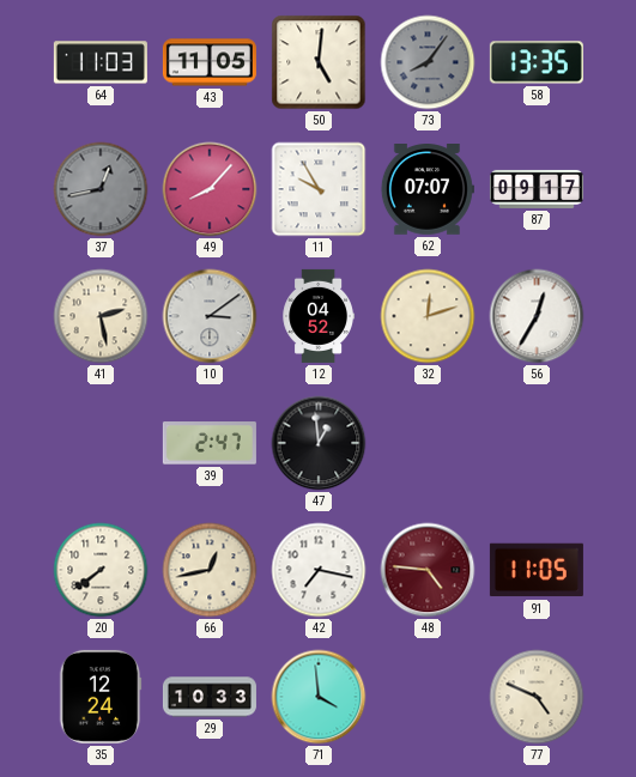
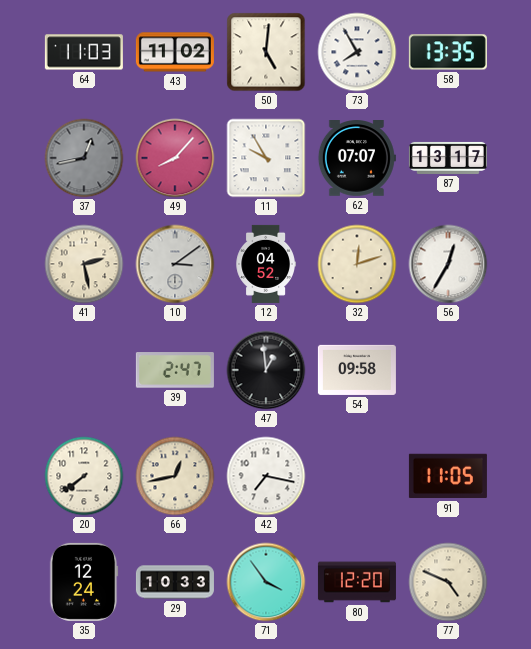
43: 11:05 -> 11:02
73: 8:06 -> 7:55
73 dial: grey -> white
87: 09:17 -> 13:17
54: none -> 09:58
48: 4:46 -> none
71: 3:59 -> 3:54
80: none -> 12:20
